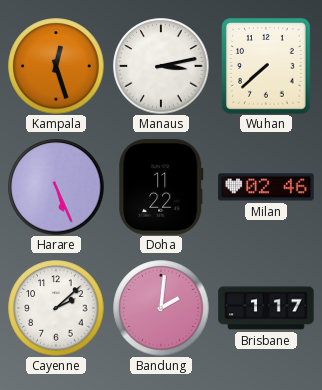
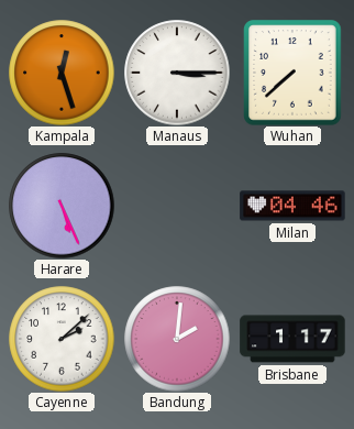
Manaus: 3:13 -> 3:15
Doha: 11:22 -> none
Milan: 02:46 -> 04:46
